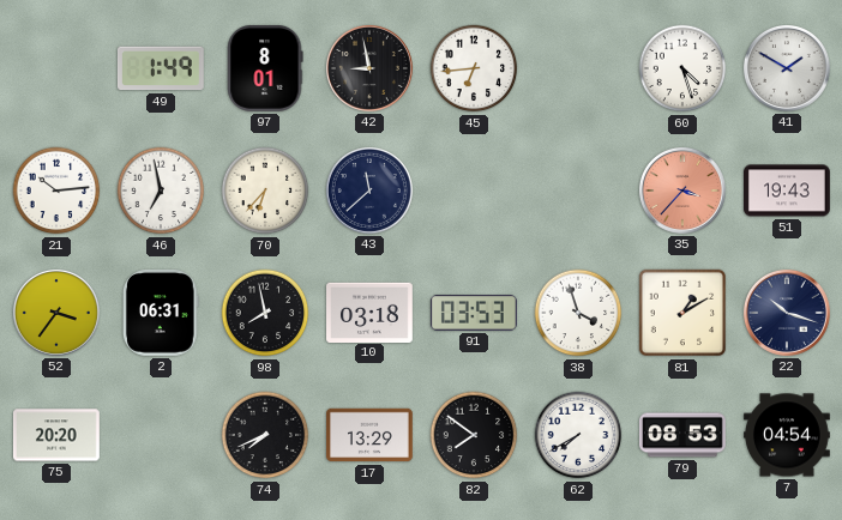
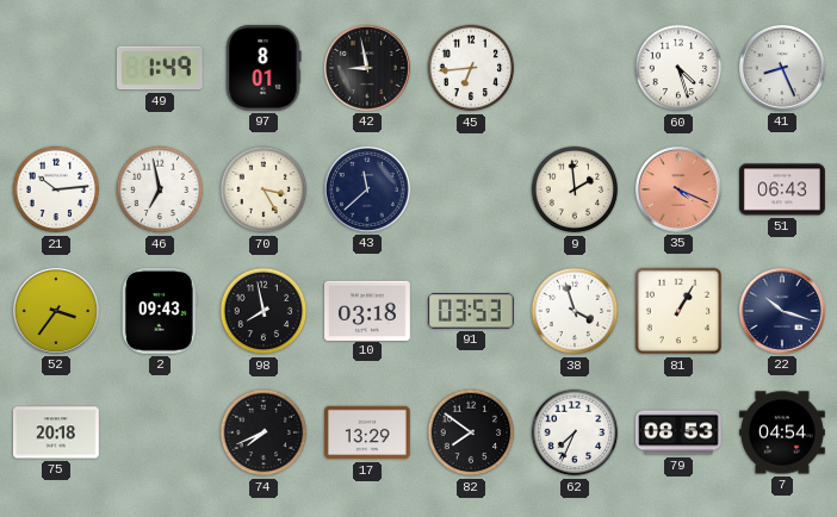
41: 1:50 -> 8:26
70: 6:37 -> 3:25
9: none -> 1:59
35: 3:37 -> 4:19
51: 19:43 -> 06:43
2: 06:31 -> 09:43
81: 1:10 -> 1:05
75: 20:20 -> 20:18
62: 7:40 -> 7:34
